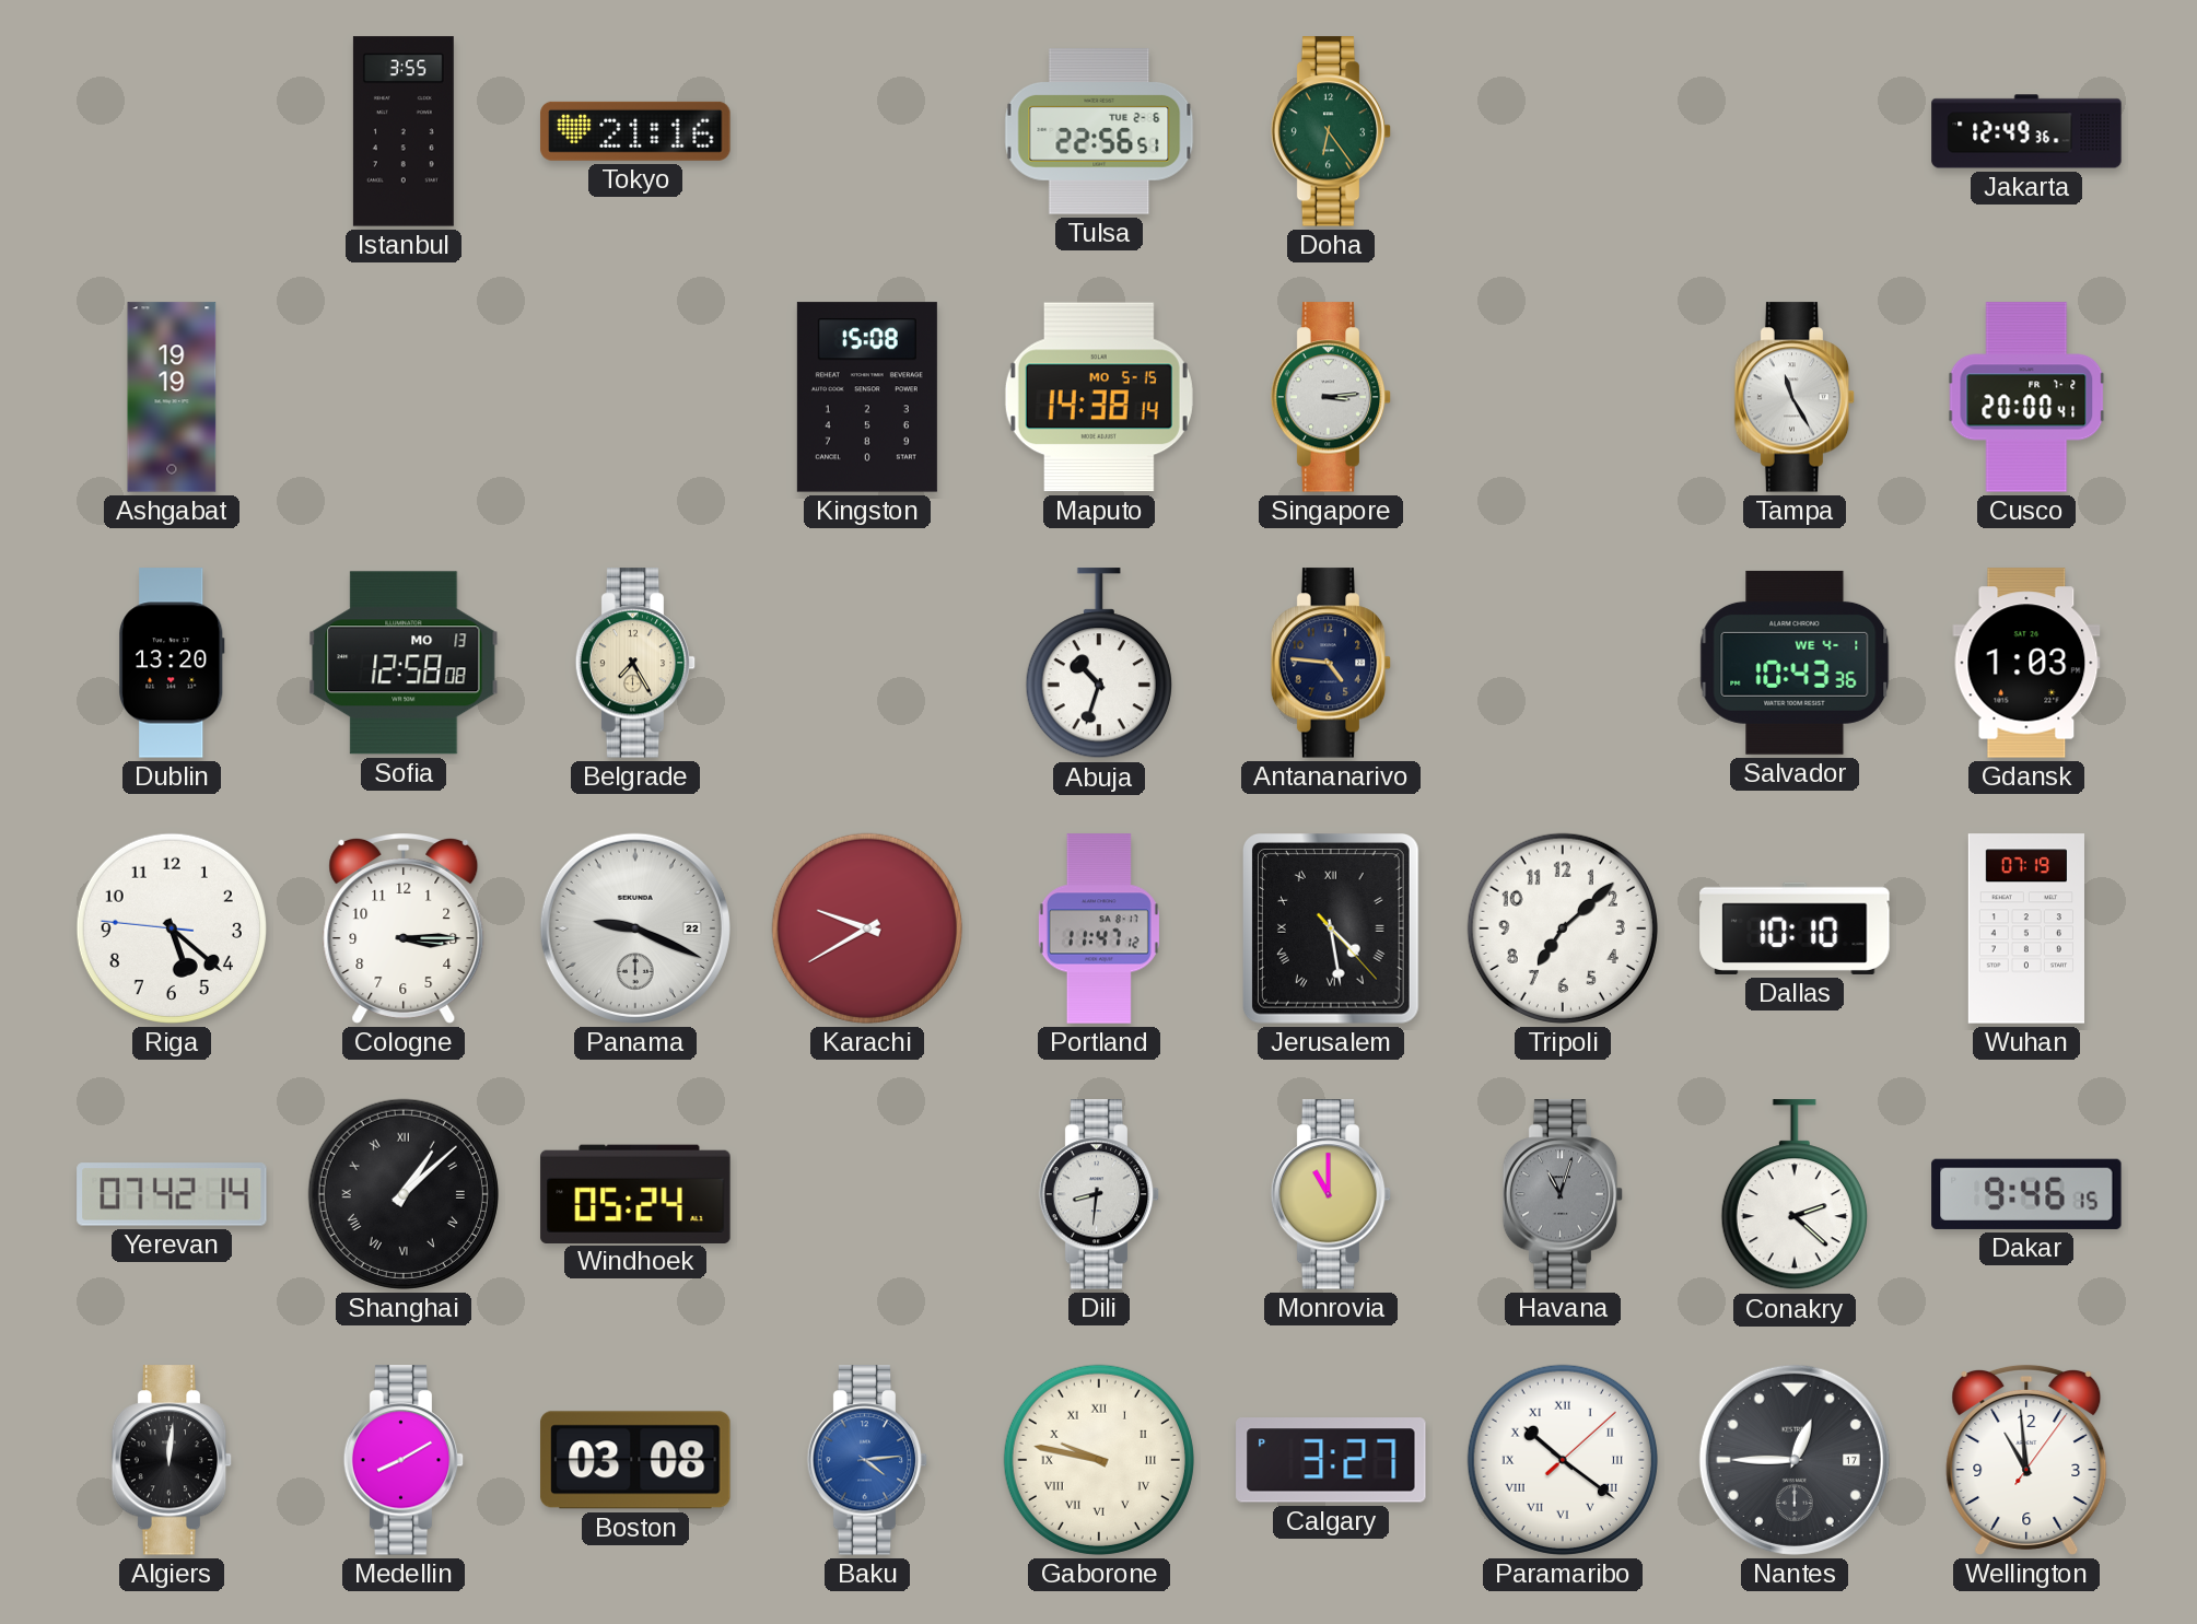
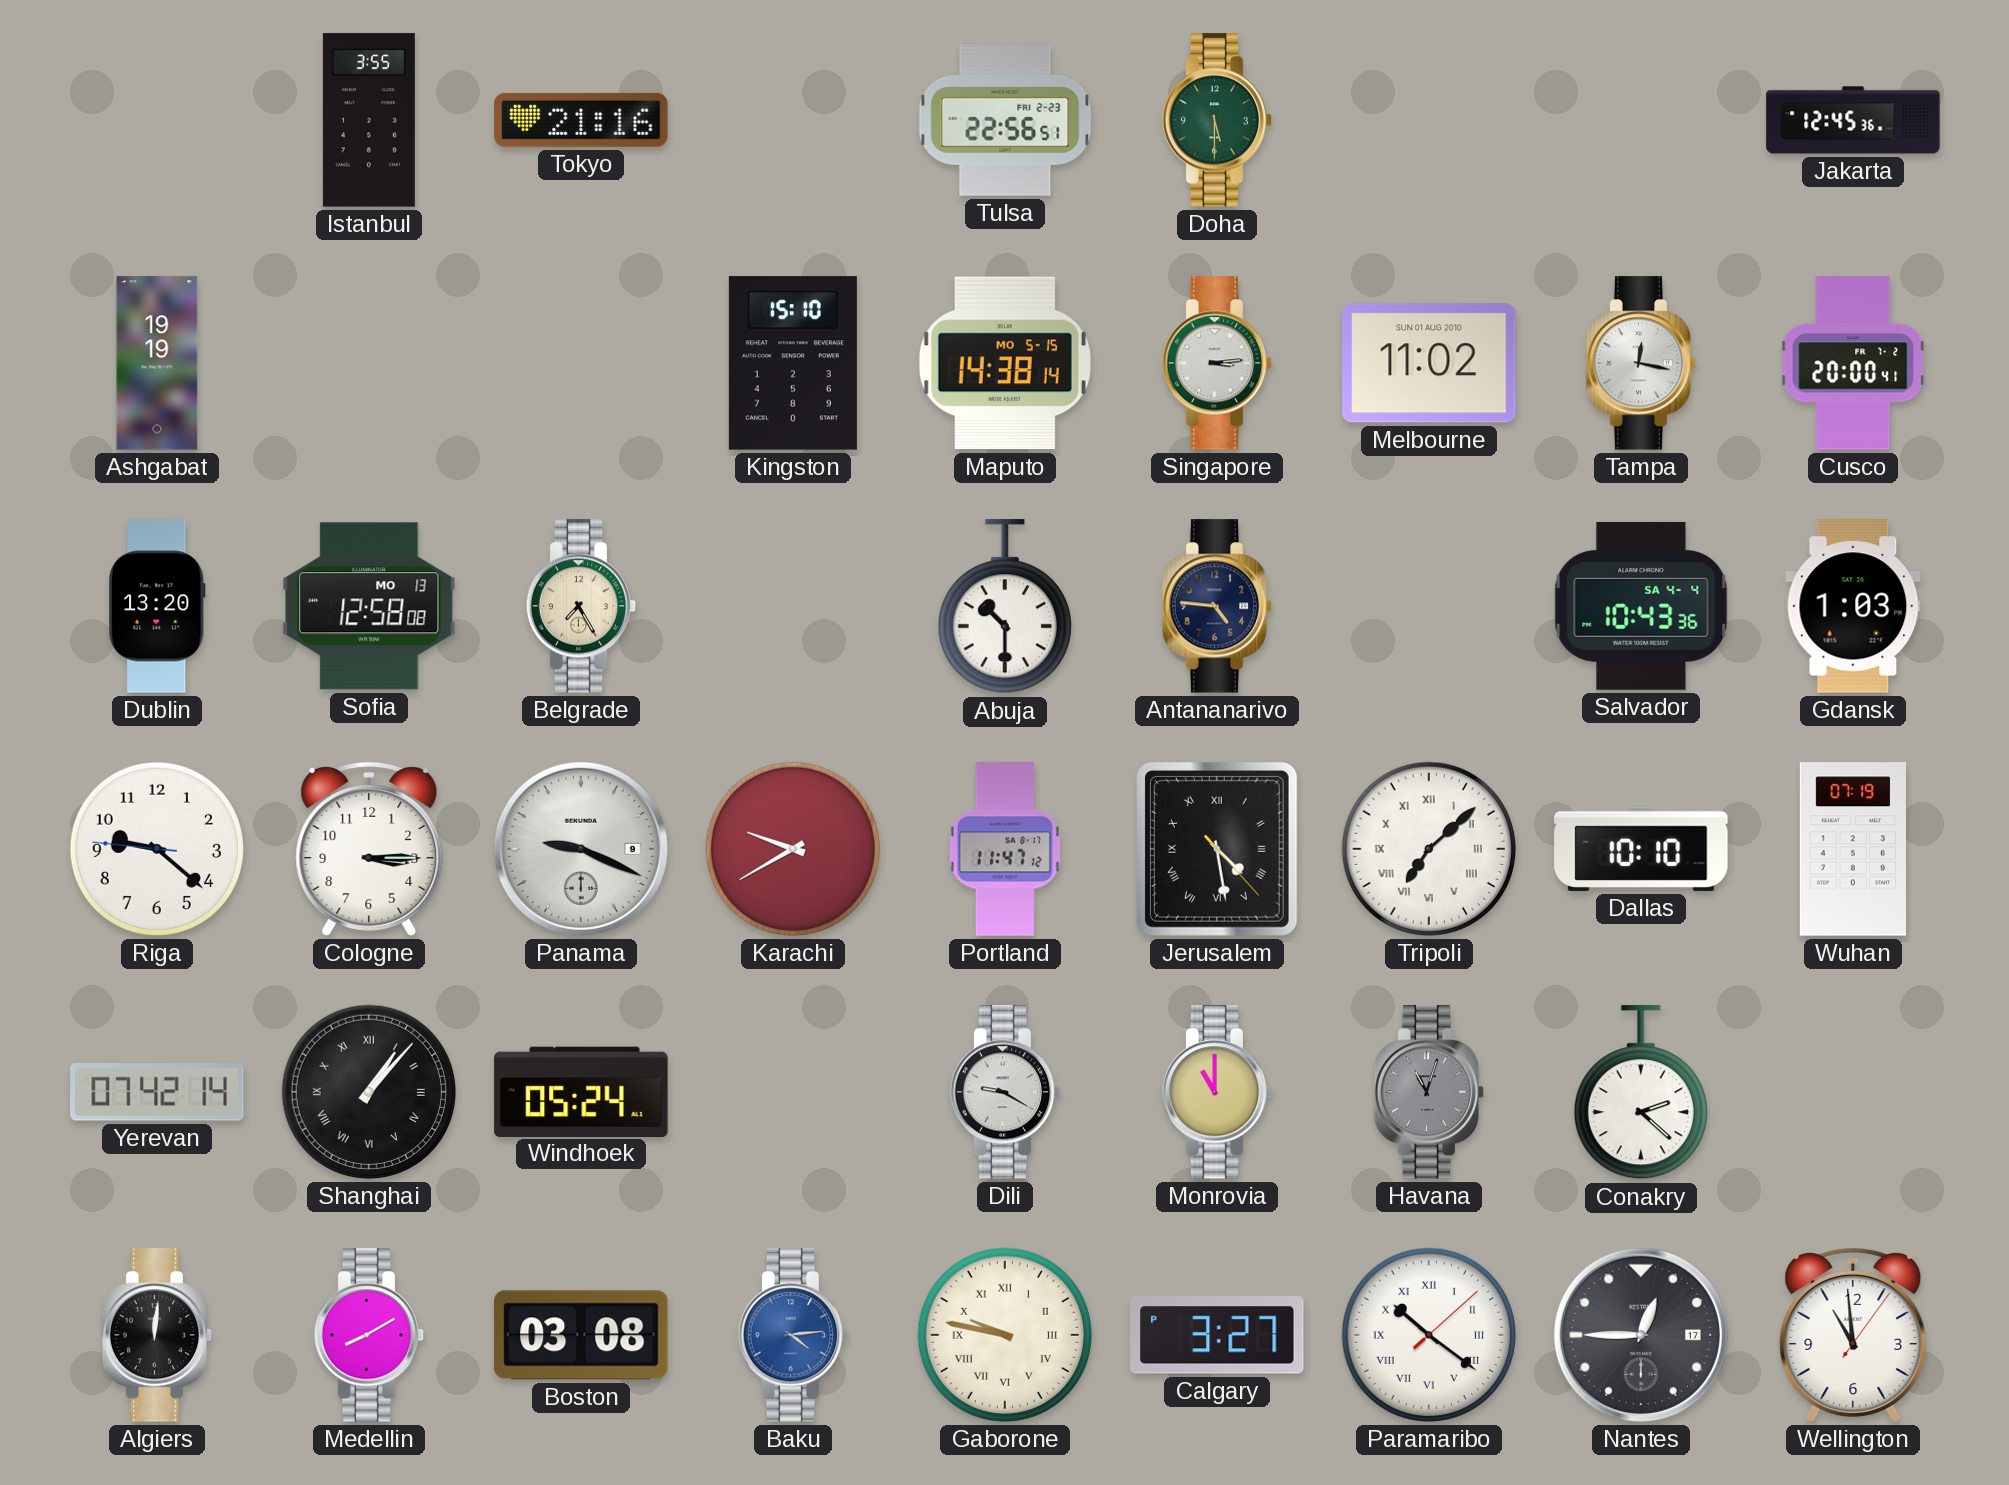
Tulsa date: TUE 2-6 -> FRI 2-23
Doha: 6:24 -> 5:30
Jakarta: 12:49 -> 12:45
Kingston: 15:08 -> 15:10
Melbourne: none -> 11:02
Tampa: 11:25 -> 12:17
Abuja: 10:33 -> 10:30
Salvador date: WE 4-1 -> SA 4-4
Riga: 5:21 -> 9:21
Panama date: 22 -> 9
Tripoli numerals: Arabic -> Roman
Shanghai: 1:08 -> 1:07
Dili: 8:31 -> 9:20
Dakar: 9:46 -> none
